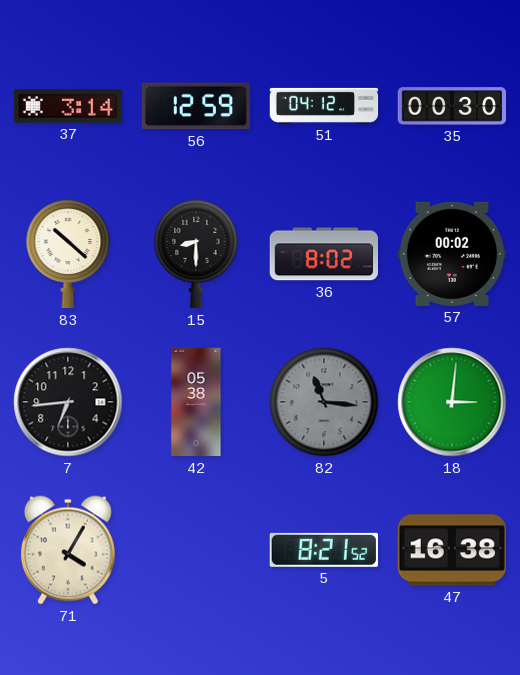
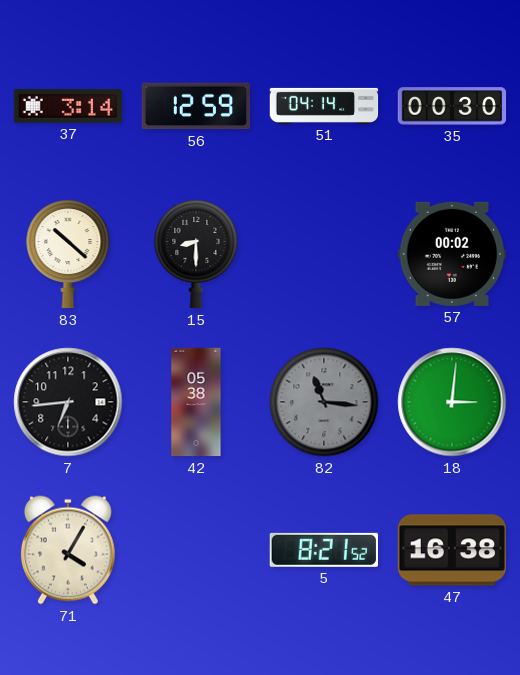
51: 04:12 -> 04:14
36: 8:02 -> none
